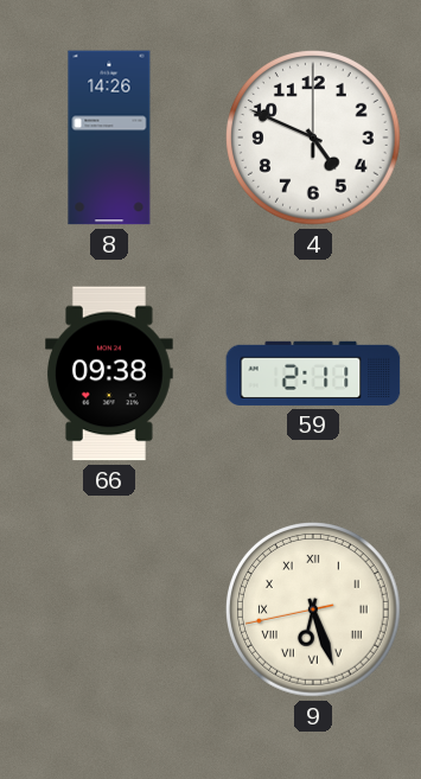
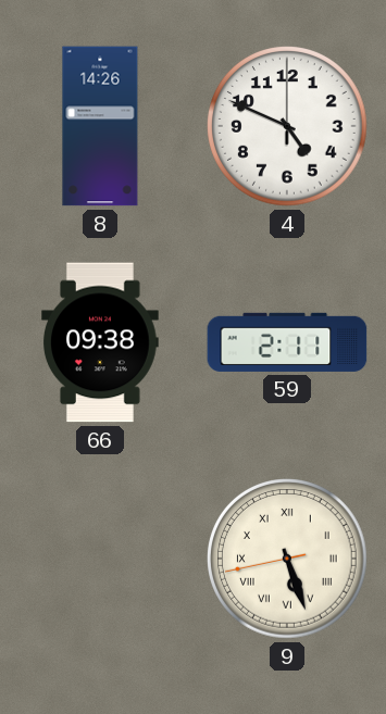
9: 6:26 -> 5:26
